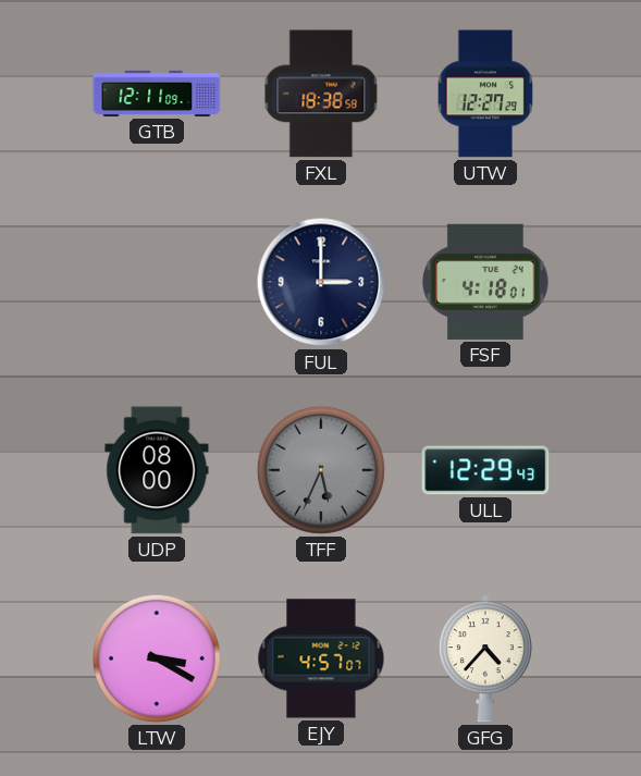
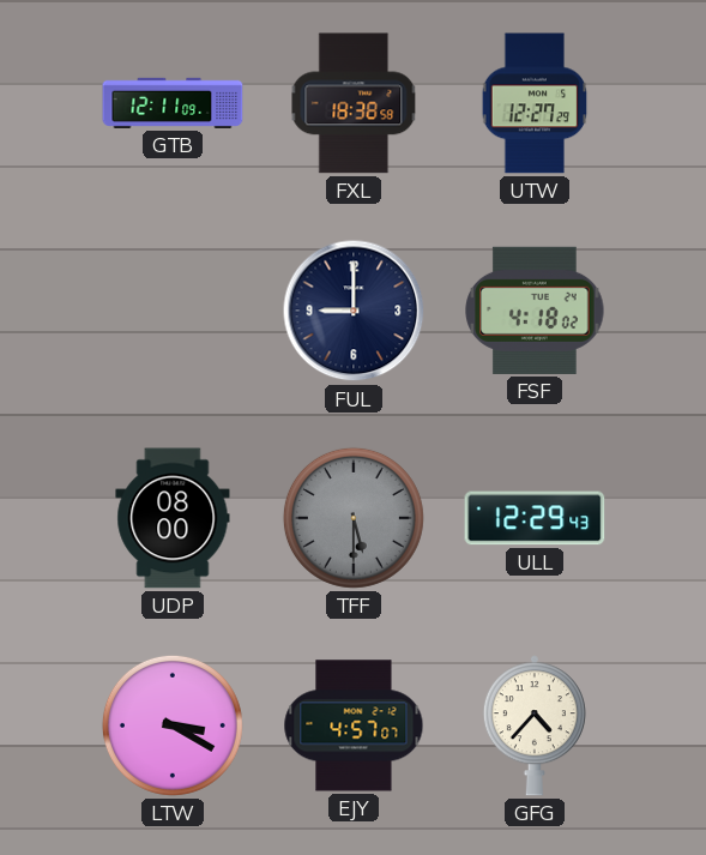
FUL: 3:00 -> 9:00
FSF: 4:18:01 -> 4:18:02
TFF: 5:34 -> 5:30
